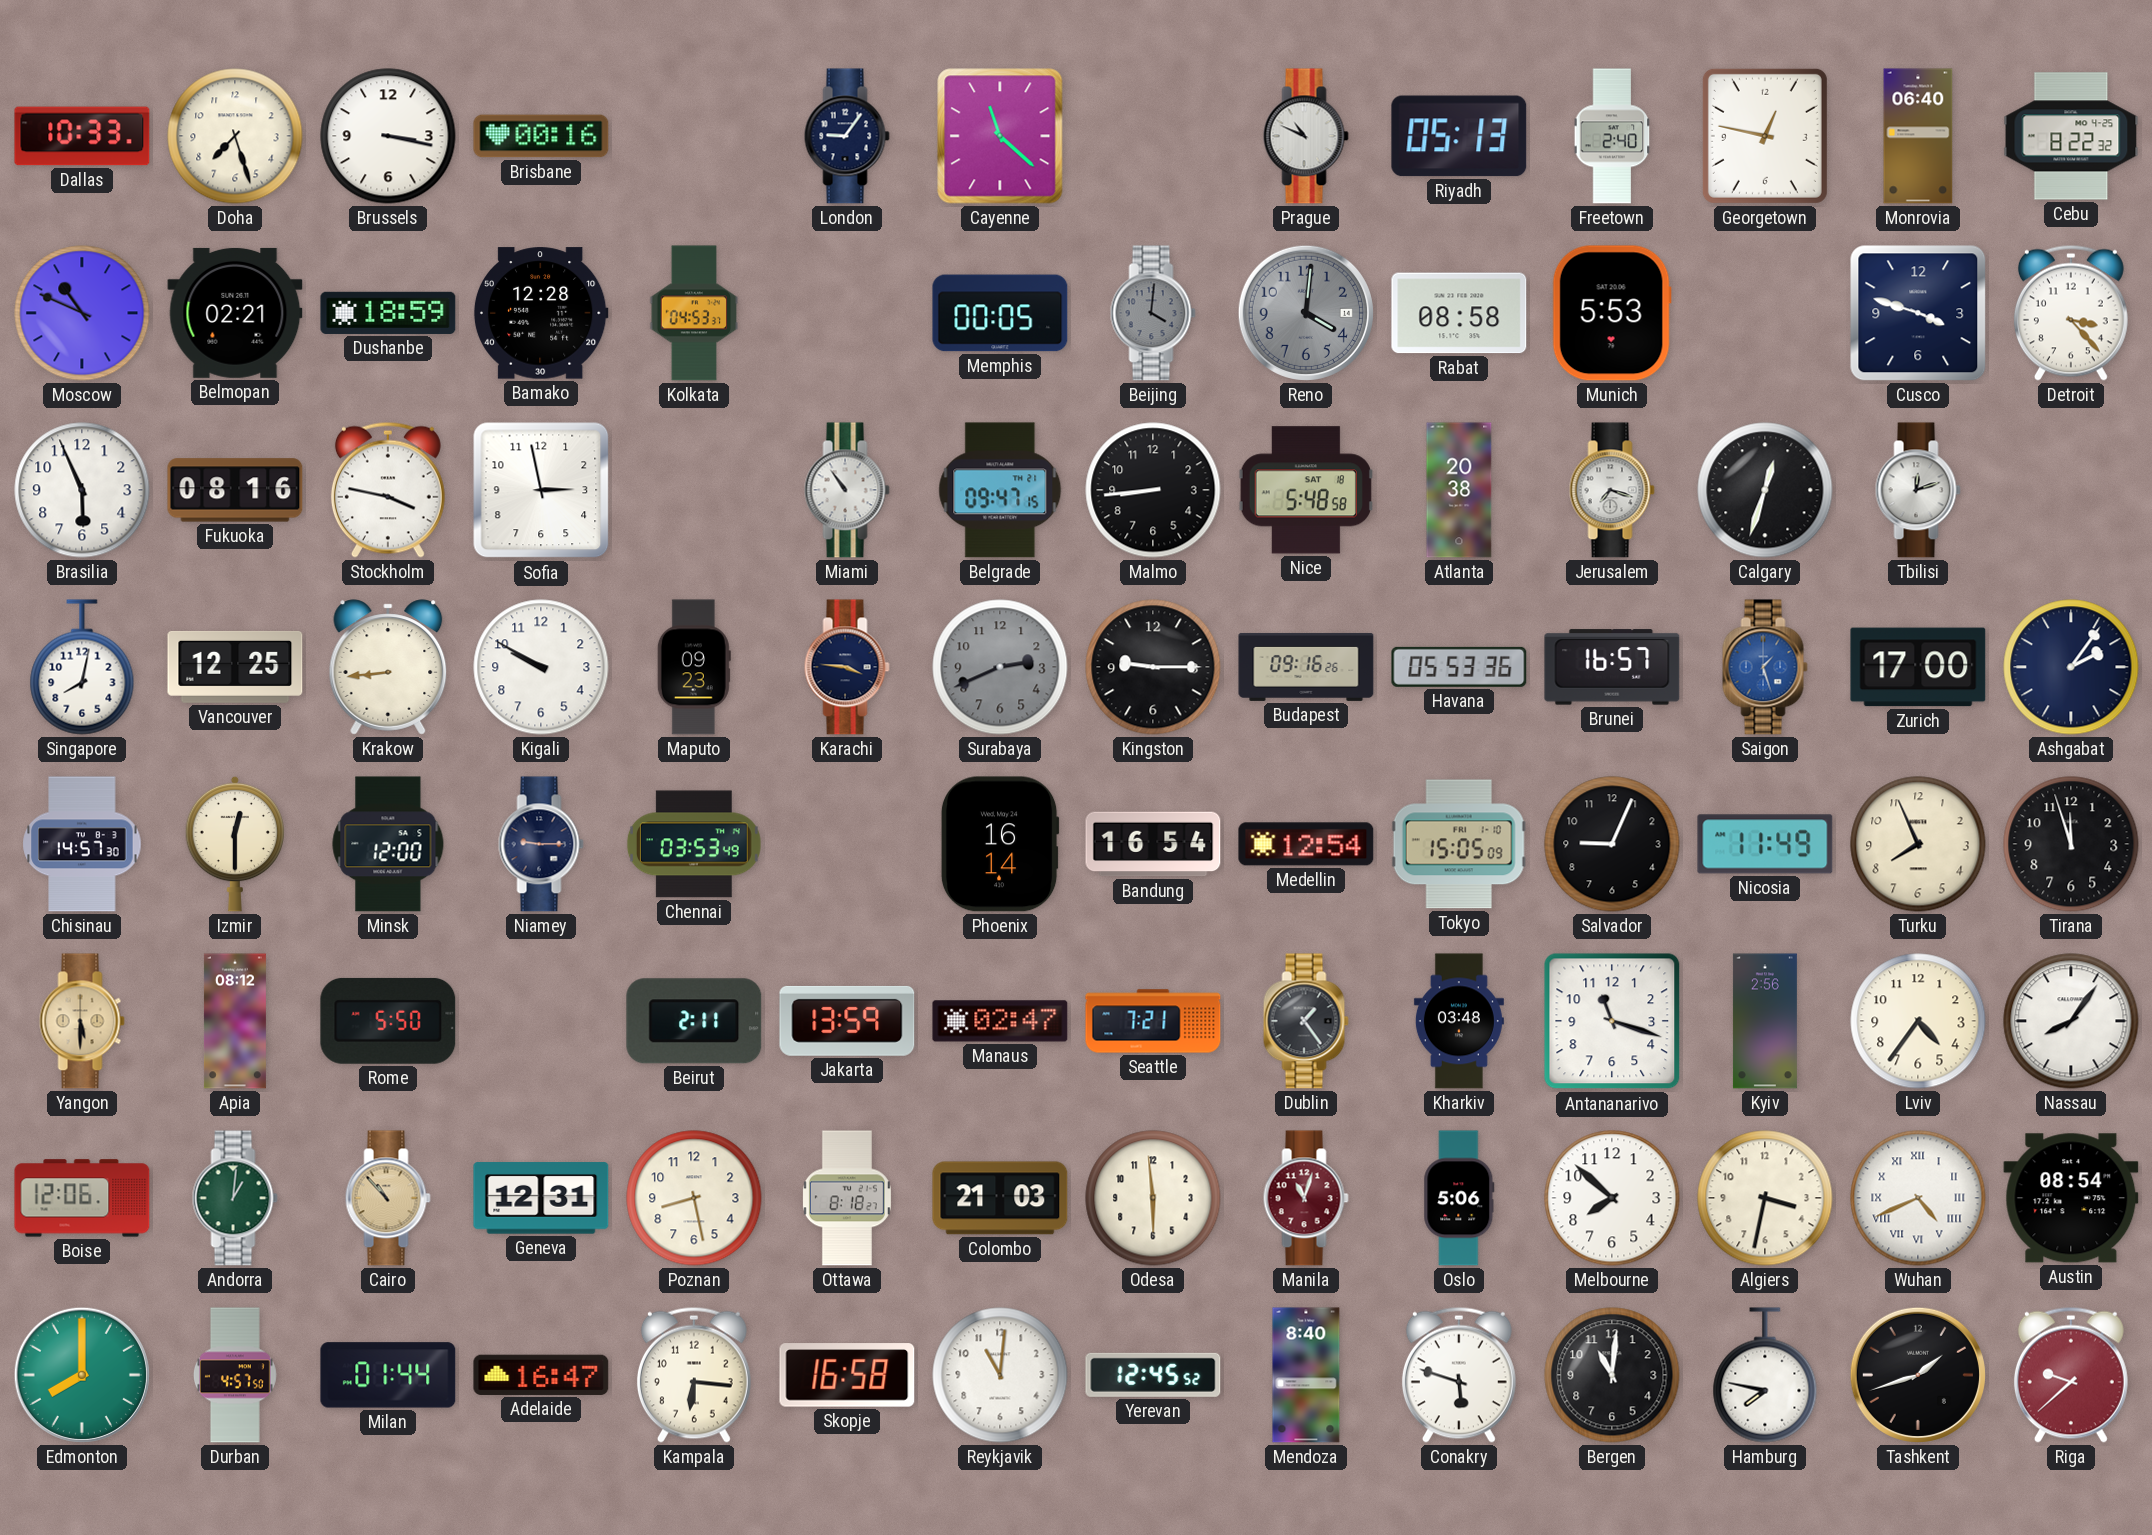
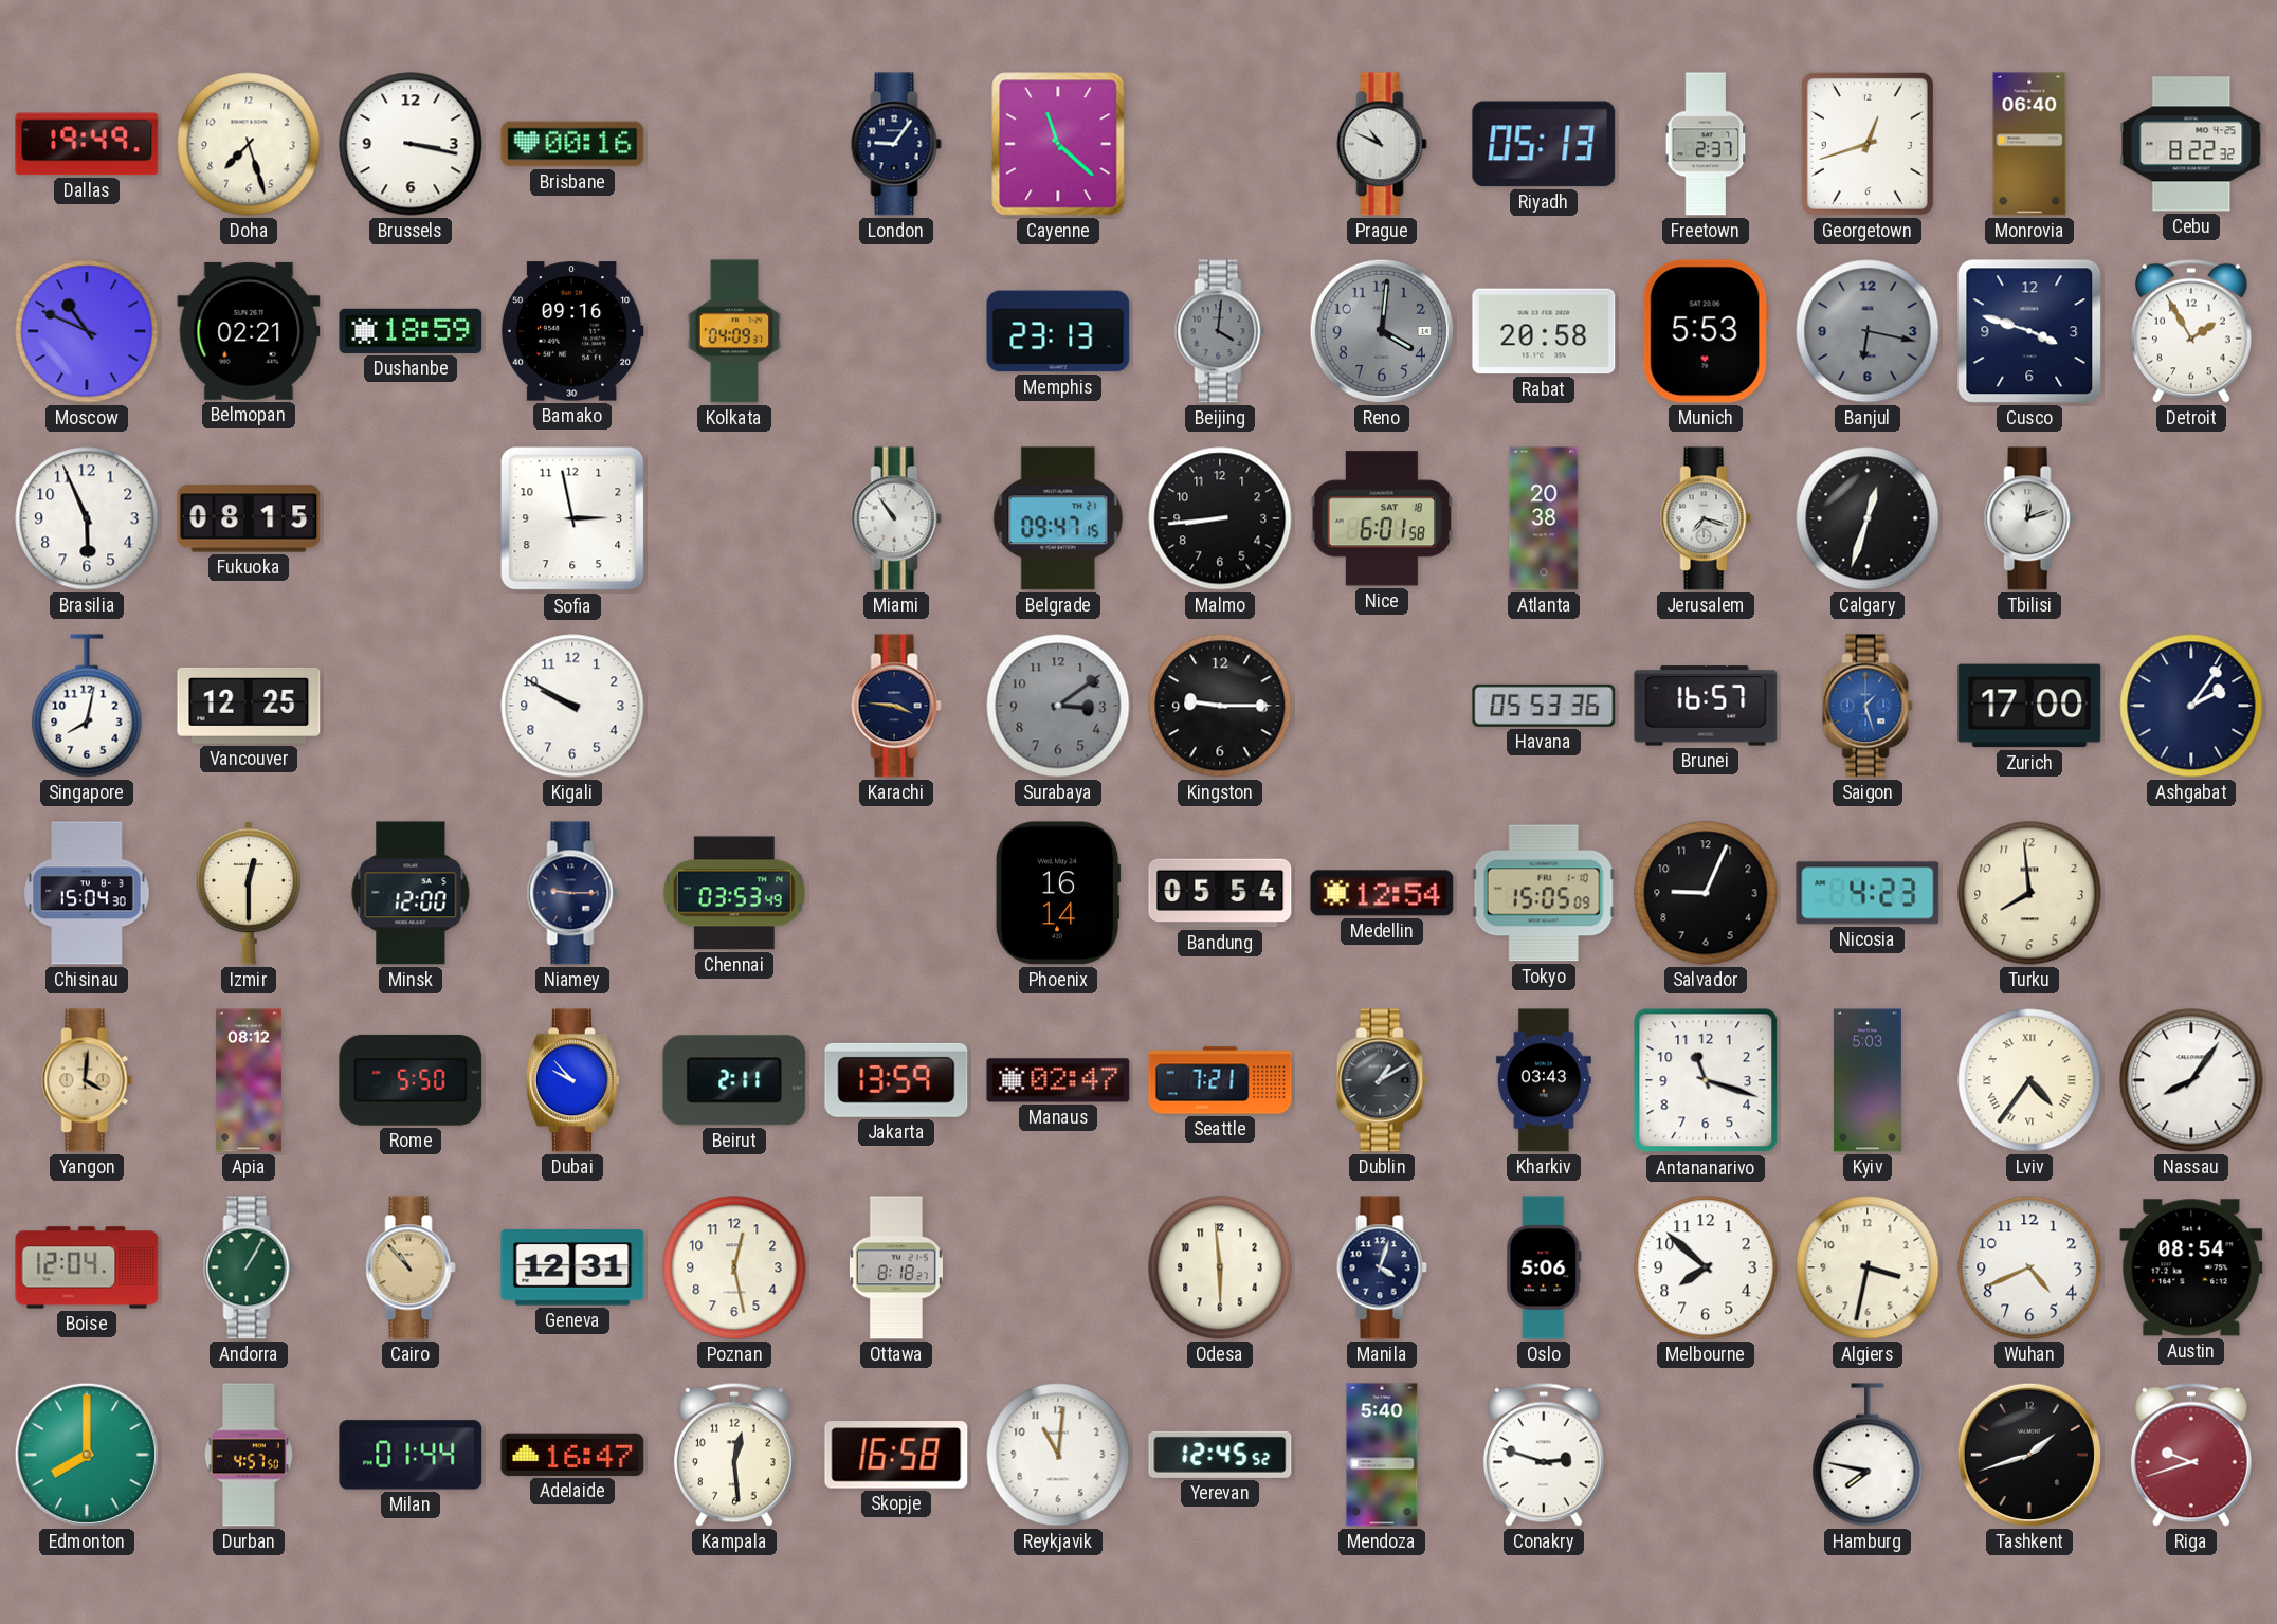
Dallas: 10:33 -> 19:49
Freetown: 2:40 -> 2:37
Georgetown: 12:47 -> 12:42
Bamako: 12:28 -> 09:16
Kolkata: 04:53 -> 04:09
Memphis: 00:05 -> 23:13
Rabat: 08:58 -> 20:58
Banjul: none -> 6:17
Detroit: 3:23 -> 1:55
Fukuoka: 08:16 -> 08:15
Stockholm: 3:47 -> none
Nice: 5:48 -> 6:01
Krakow: 8:44 -> none
Maputo: 09:23 -> none
Surabaya: 2:41 -> 3:09
Budapest: 09:16 -> none
Chisinau: 14:57 -> 15:04
Bandung: 16:54 -> 05:54
Nicosia: 11:49 -> 4:23
Turku: 7:56 -> 7:59
Tirana: 11:57 -> none
Yangon: 5:30 -> 4:01
Dubai: none -> 9:53
Dublin: 1:24 -> 1:10
Kharkiv: 03:48 -> 03:43
Kyiv: 2:56 -> 5:03
Lviv numerals: Arabic -> Roman
Boise: 12:06 -> 12:04
Andorra: 1:01 -> 1:05
Poznan: 8:28 -> 12:28
Colombo: 21:03 -> none
Manila: 11:03 -> 4:03
Manila dial: burgundy -> navy
Wuhan numerals: Roman -> Arabic
Kampala: 6:16 -> 12:29
Mendoza: 8:40 -> 5:40
Conakry: 5:48 -> 2:48
Bergen: 11:01 -> none
Riga: 9:38 -> 9:42
